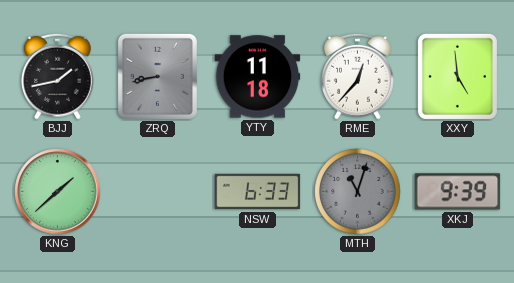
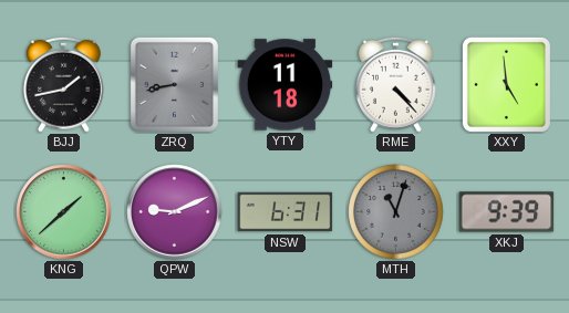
RME: 12:37 -> 4:23
QPW: none -> 9:11
NSW: 6:33 -> 6:31
